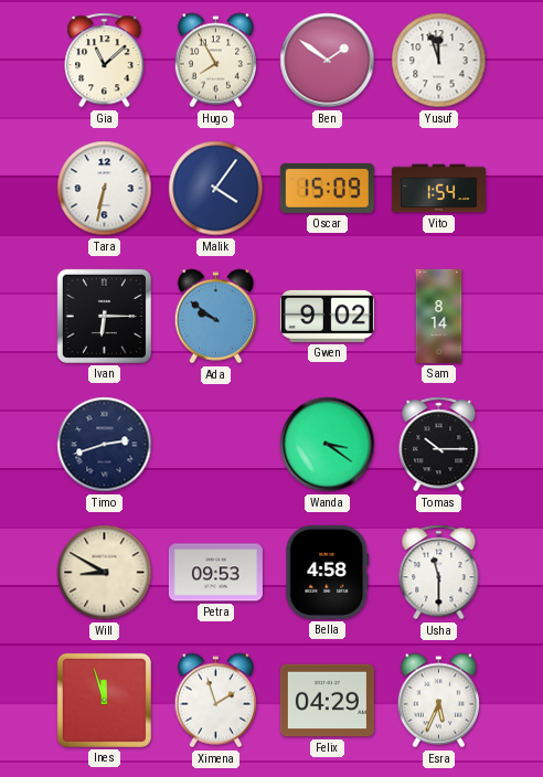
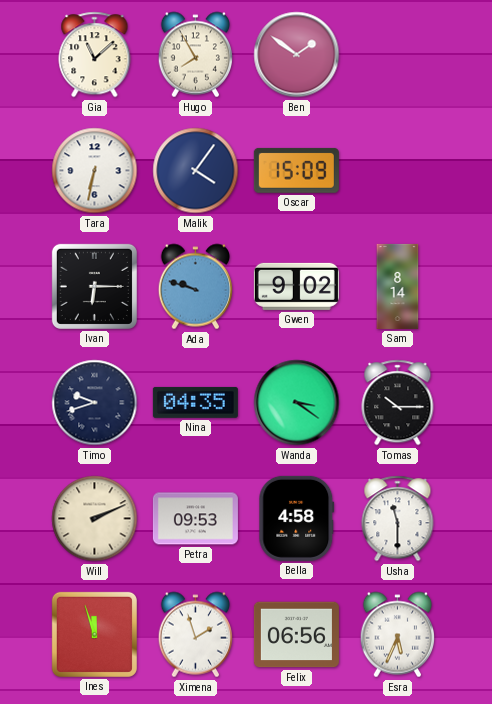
Yusuf: 11:57 -> none
Vito: 1:54 -> none
Ada: 9:51 -> 9:48
Timo: 2:42 -> 9:42
Nina: none -> 04:35
Will: 8:50 -> 2:11
Felix: 04:29 -> 06:56
